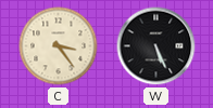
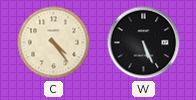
C: 3:24 -> 4:24
